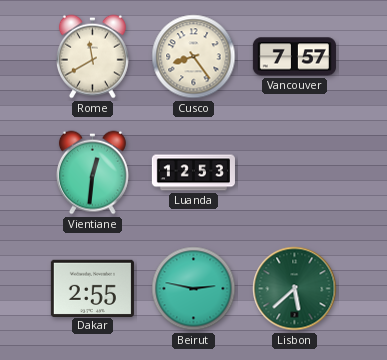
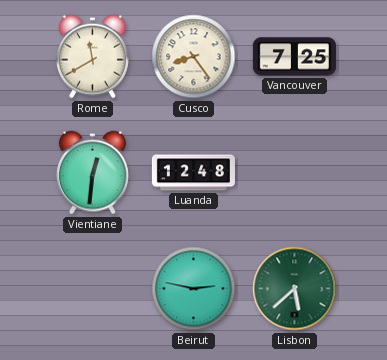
Vancouver: 7:57 -> 7:25
Luanda: 12:53 -> 12:48
Dakar: 2:55 -> none
